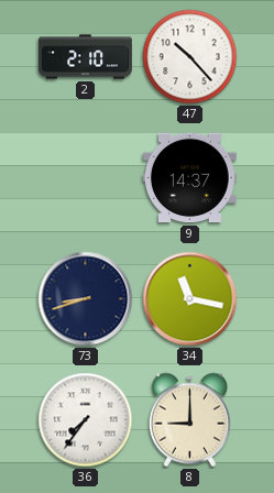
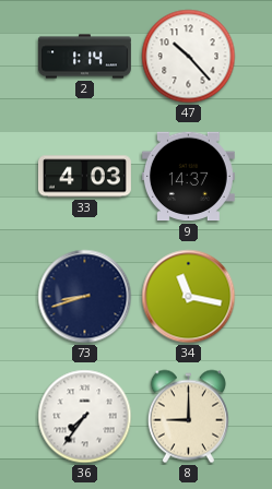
2: 2:10 -> 1:14
33: none -> 4:03
